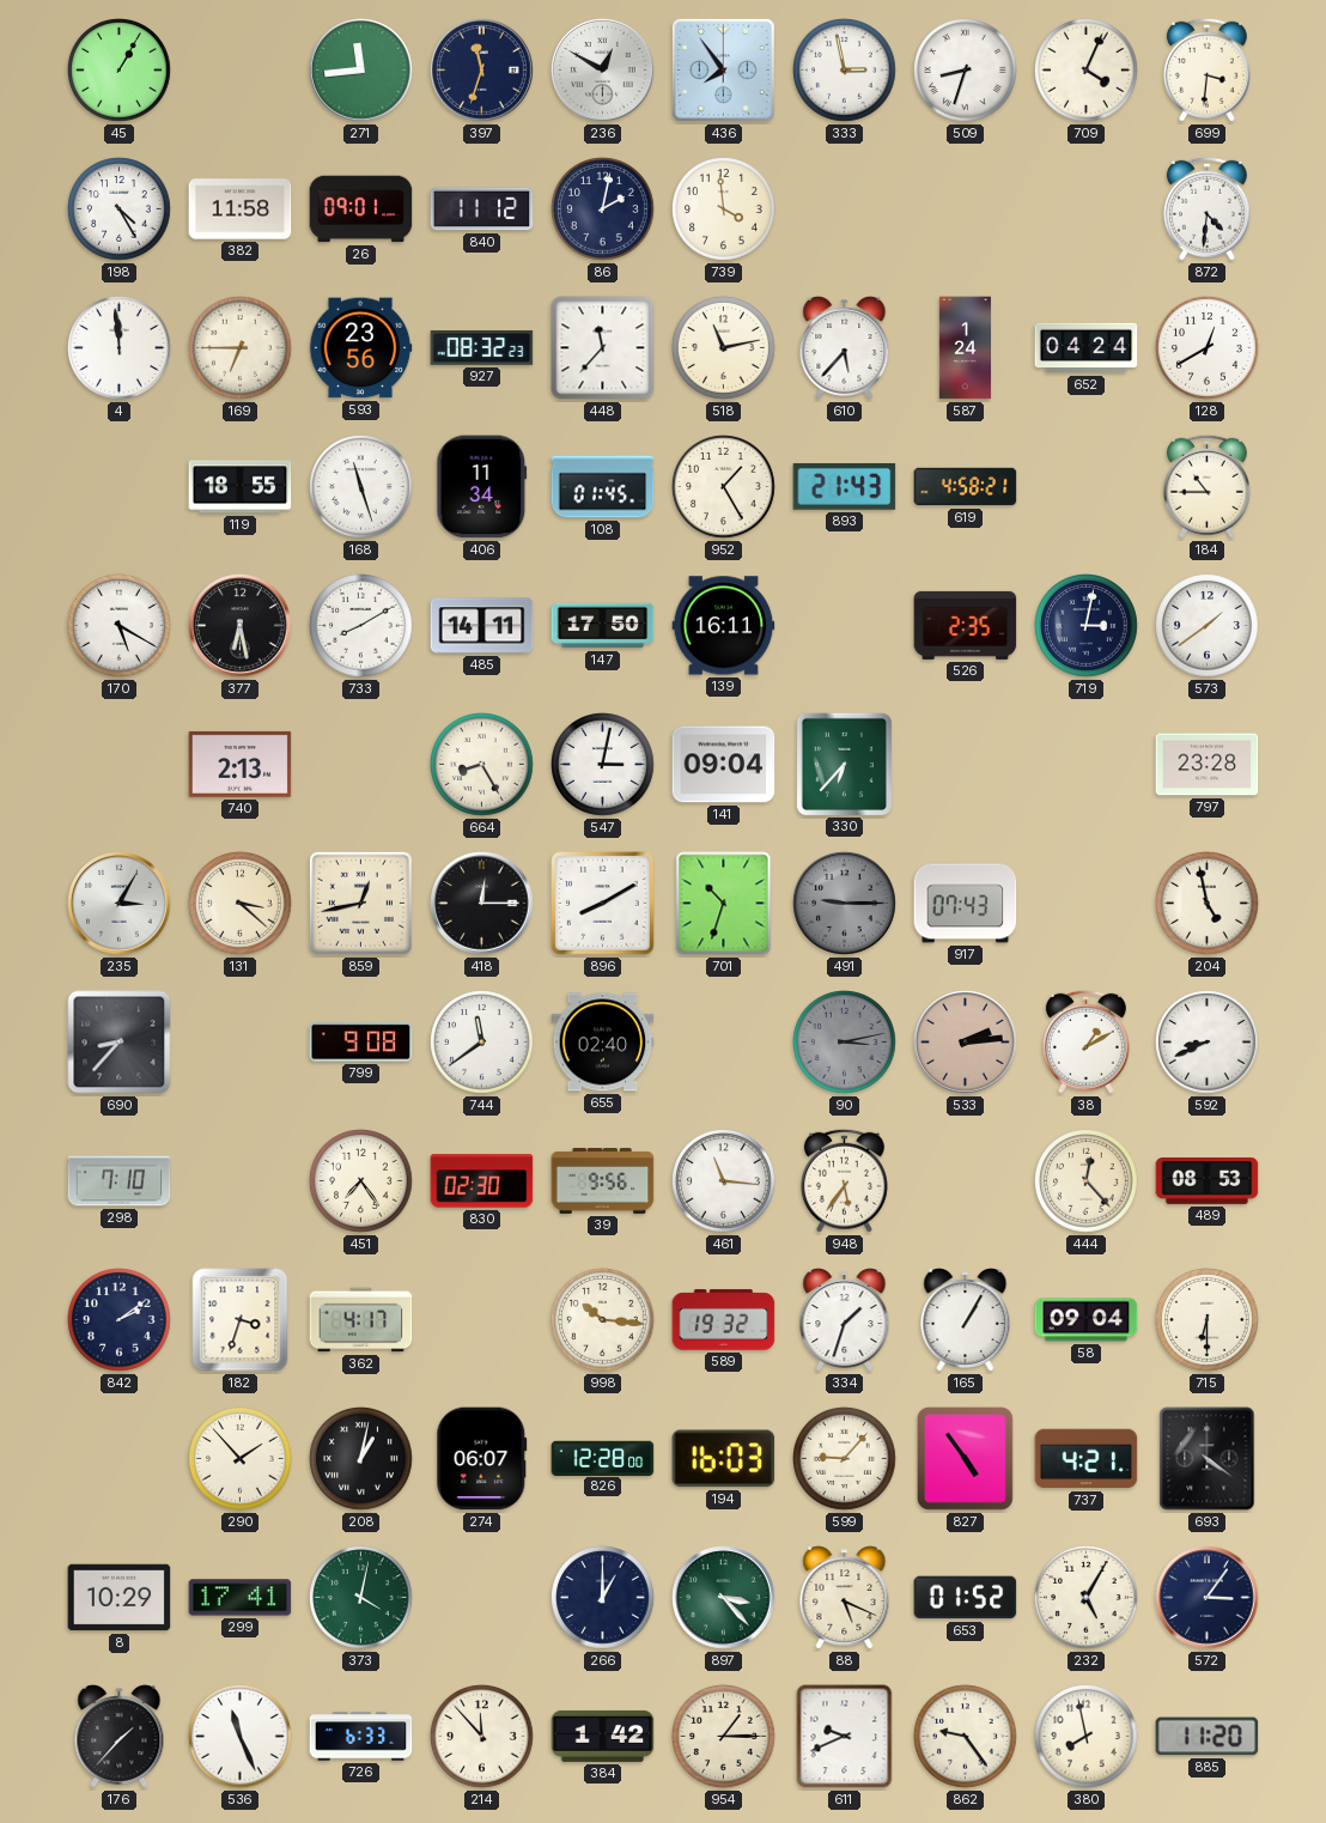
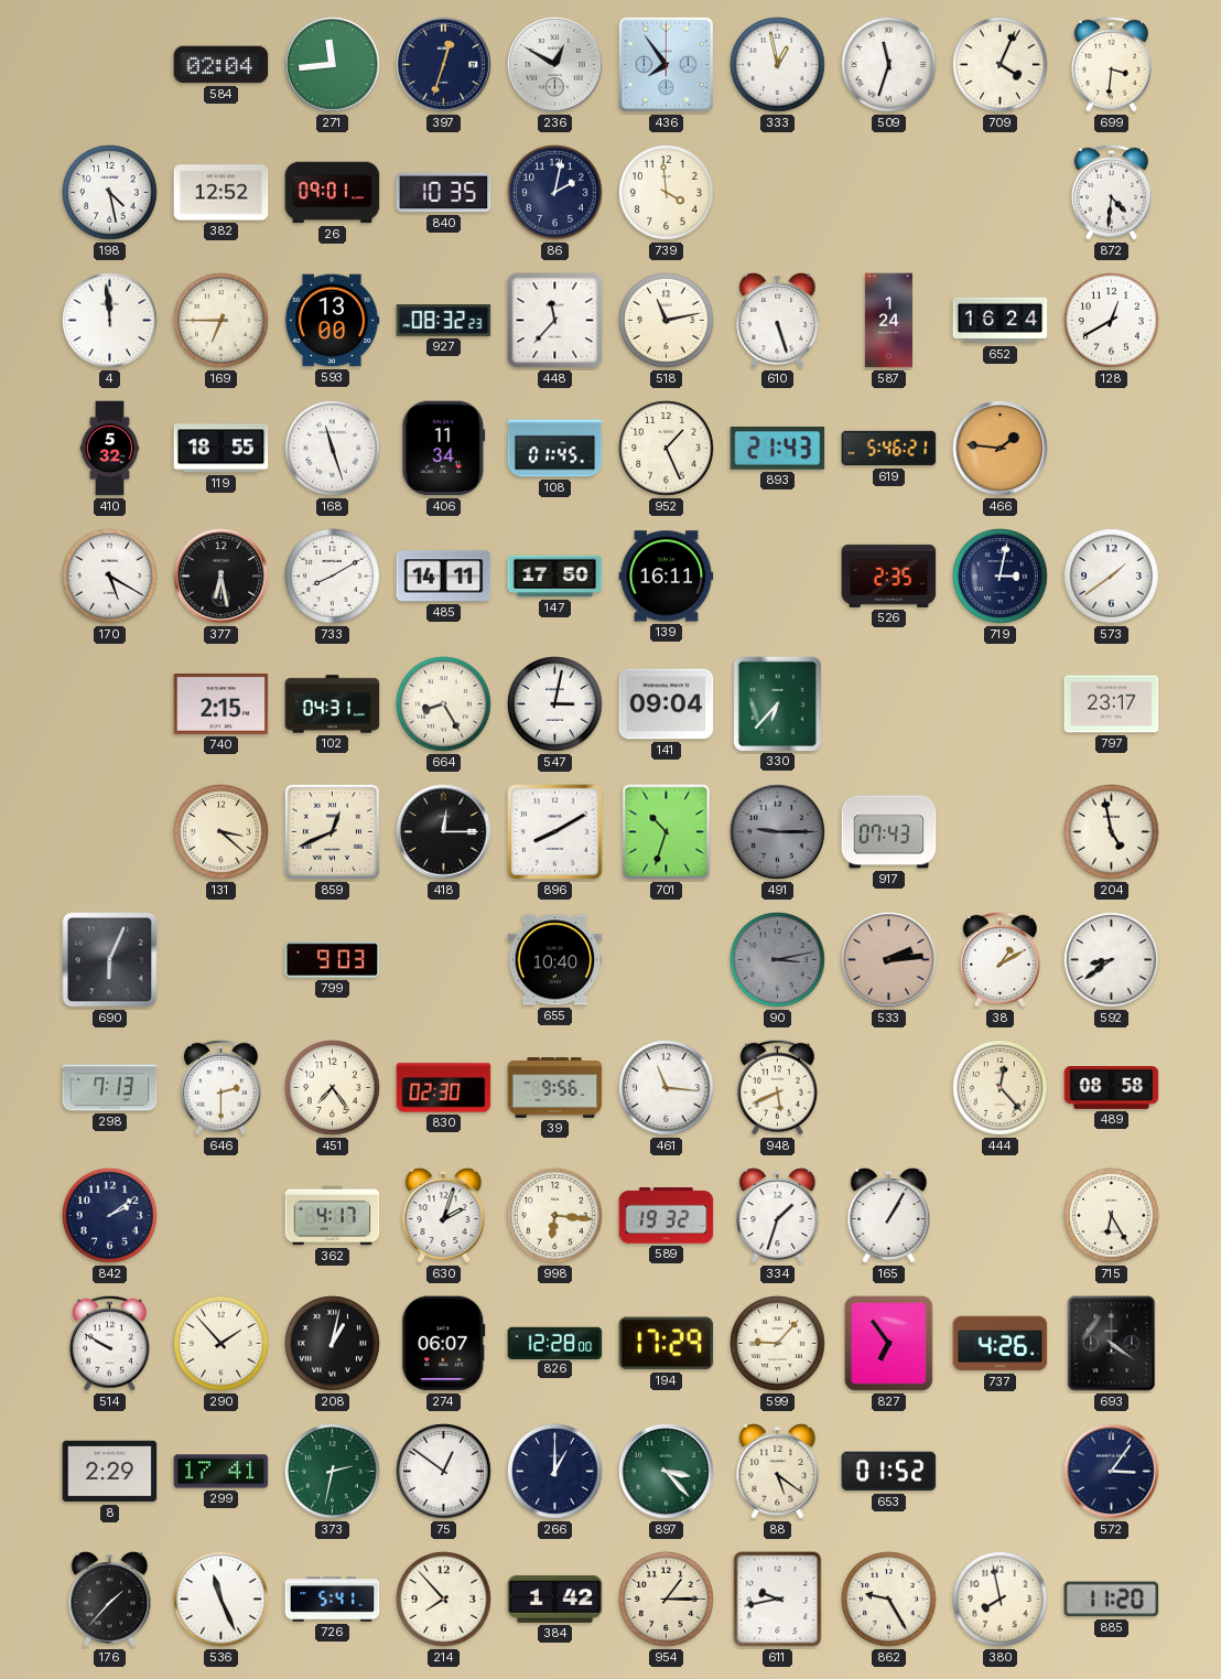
45: 1:05 -> none
584: none -> 02:04
397: 11:33 -> 12:33
333: 2:58 -> 12:58
509: 8:33 -> 11:33
198: 4:25 -> 4:28
382: 11:58 -> 12:52
840: 11:12 -> 10:35
593: 23:56 -> 13:00
610: 5:37 -> 5:27
652: 04:24 -> 16:24
410: none -> 5:32
952: 1:25 -> 1:26
619: 4:58 -> 5:46
466: none -> 1:46
184: 10:45 -> none
740: 2:13 -> 2:15
102: none -> 04:31
797: 23:28 -> 23:17
235: 3:05 -> none
859: 12:43 -> 12:41
690: 8:37 -> 6:04
799: 9:08 -> 9:03
744: 11:39 -> none
655: 02:40 -> 10:40
592: 8:41 -> 8:39
298: 7:10 -> 7:13
646: none -> 2:30
948: 5:36 -> 5:41
489: 08:53 -> 08:58
182: 3:33 -> none
630: none -> 2:03
998: 10:16 -> 6:16
58: 09:04 -> none
715: 6:30 -> 6:25
514: none -> 9:50
194: 16:03 -> 17:29
827: 4:54 -> 6:54
737: 4:21 -> 4:26
8: 10:29 -> 2:29
373: 4:02 -> 2:32
75: none -> 12:51
88: 5:19 -> 5:21
232: 5:05 -> none
726: 6:33 -> 5:41
214: 11:53 -> 7:53
611: 9:41 -> 9:43
862: 9:24 -> 9:25
